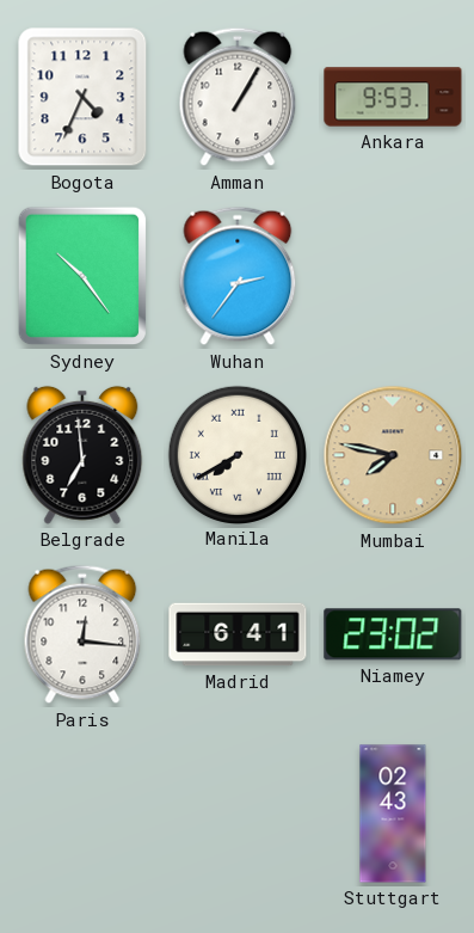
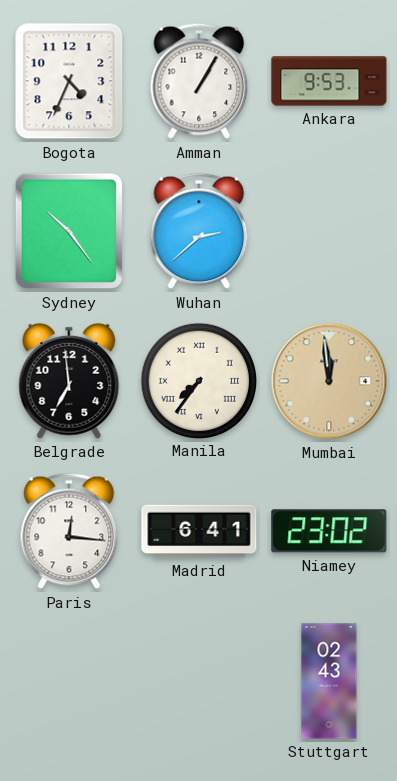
Wuhan: 2:36 -> 2:38
Manila: 7:40 -> 7:36
Mumbai: 7:47 -> 11:59
